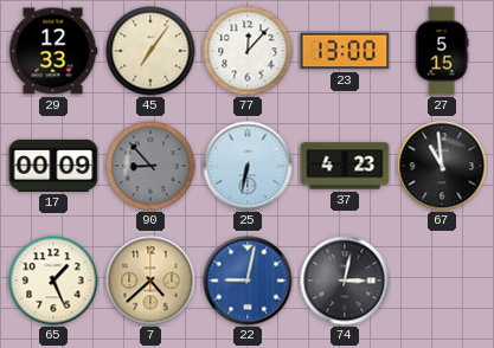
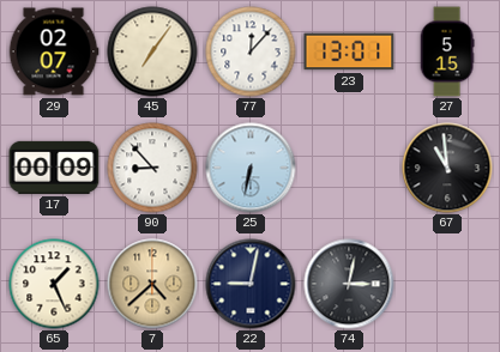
29: 12:33 -> 02:07
23: 13:00 -> 13:01
90 dial: grey -> white
37: 4:23 -> none
22 dial: blue -> navy
